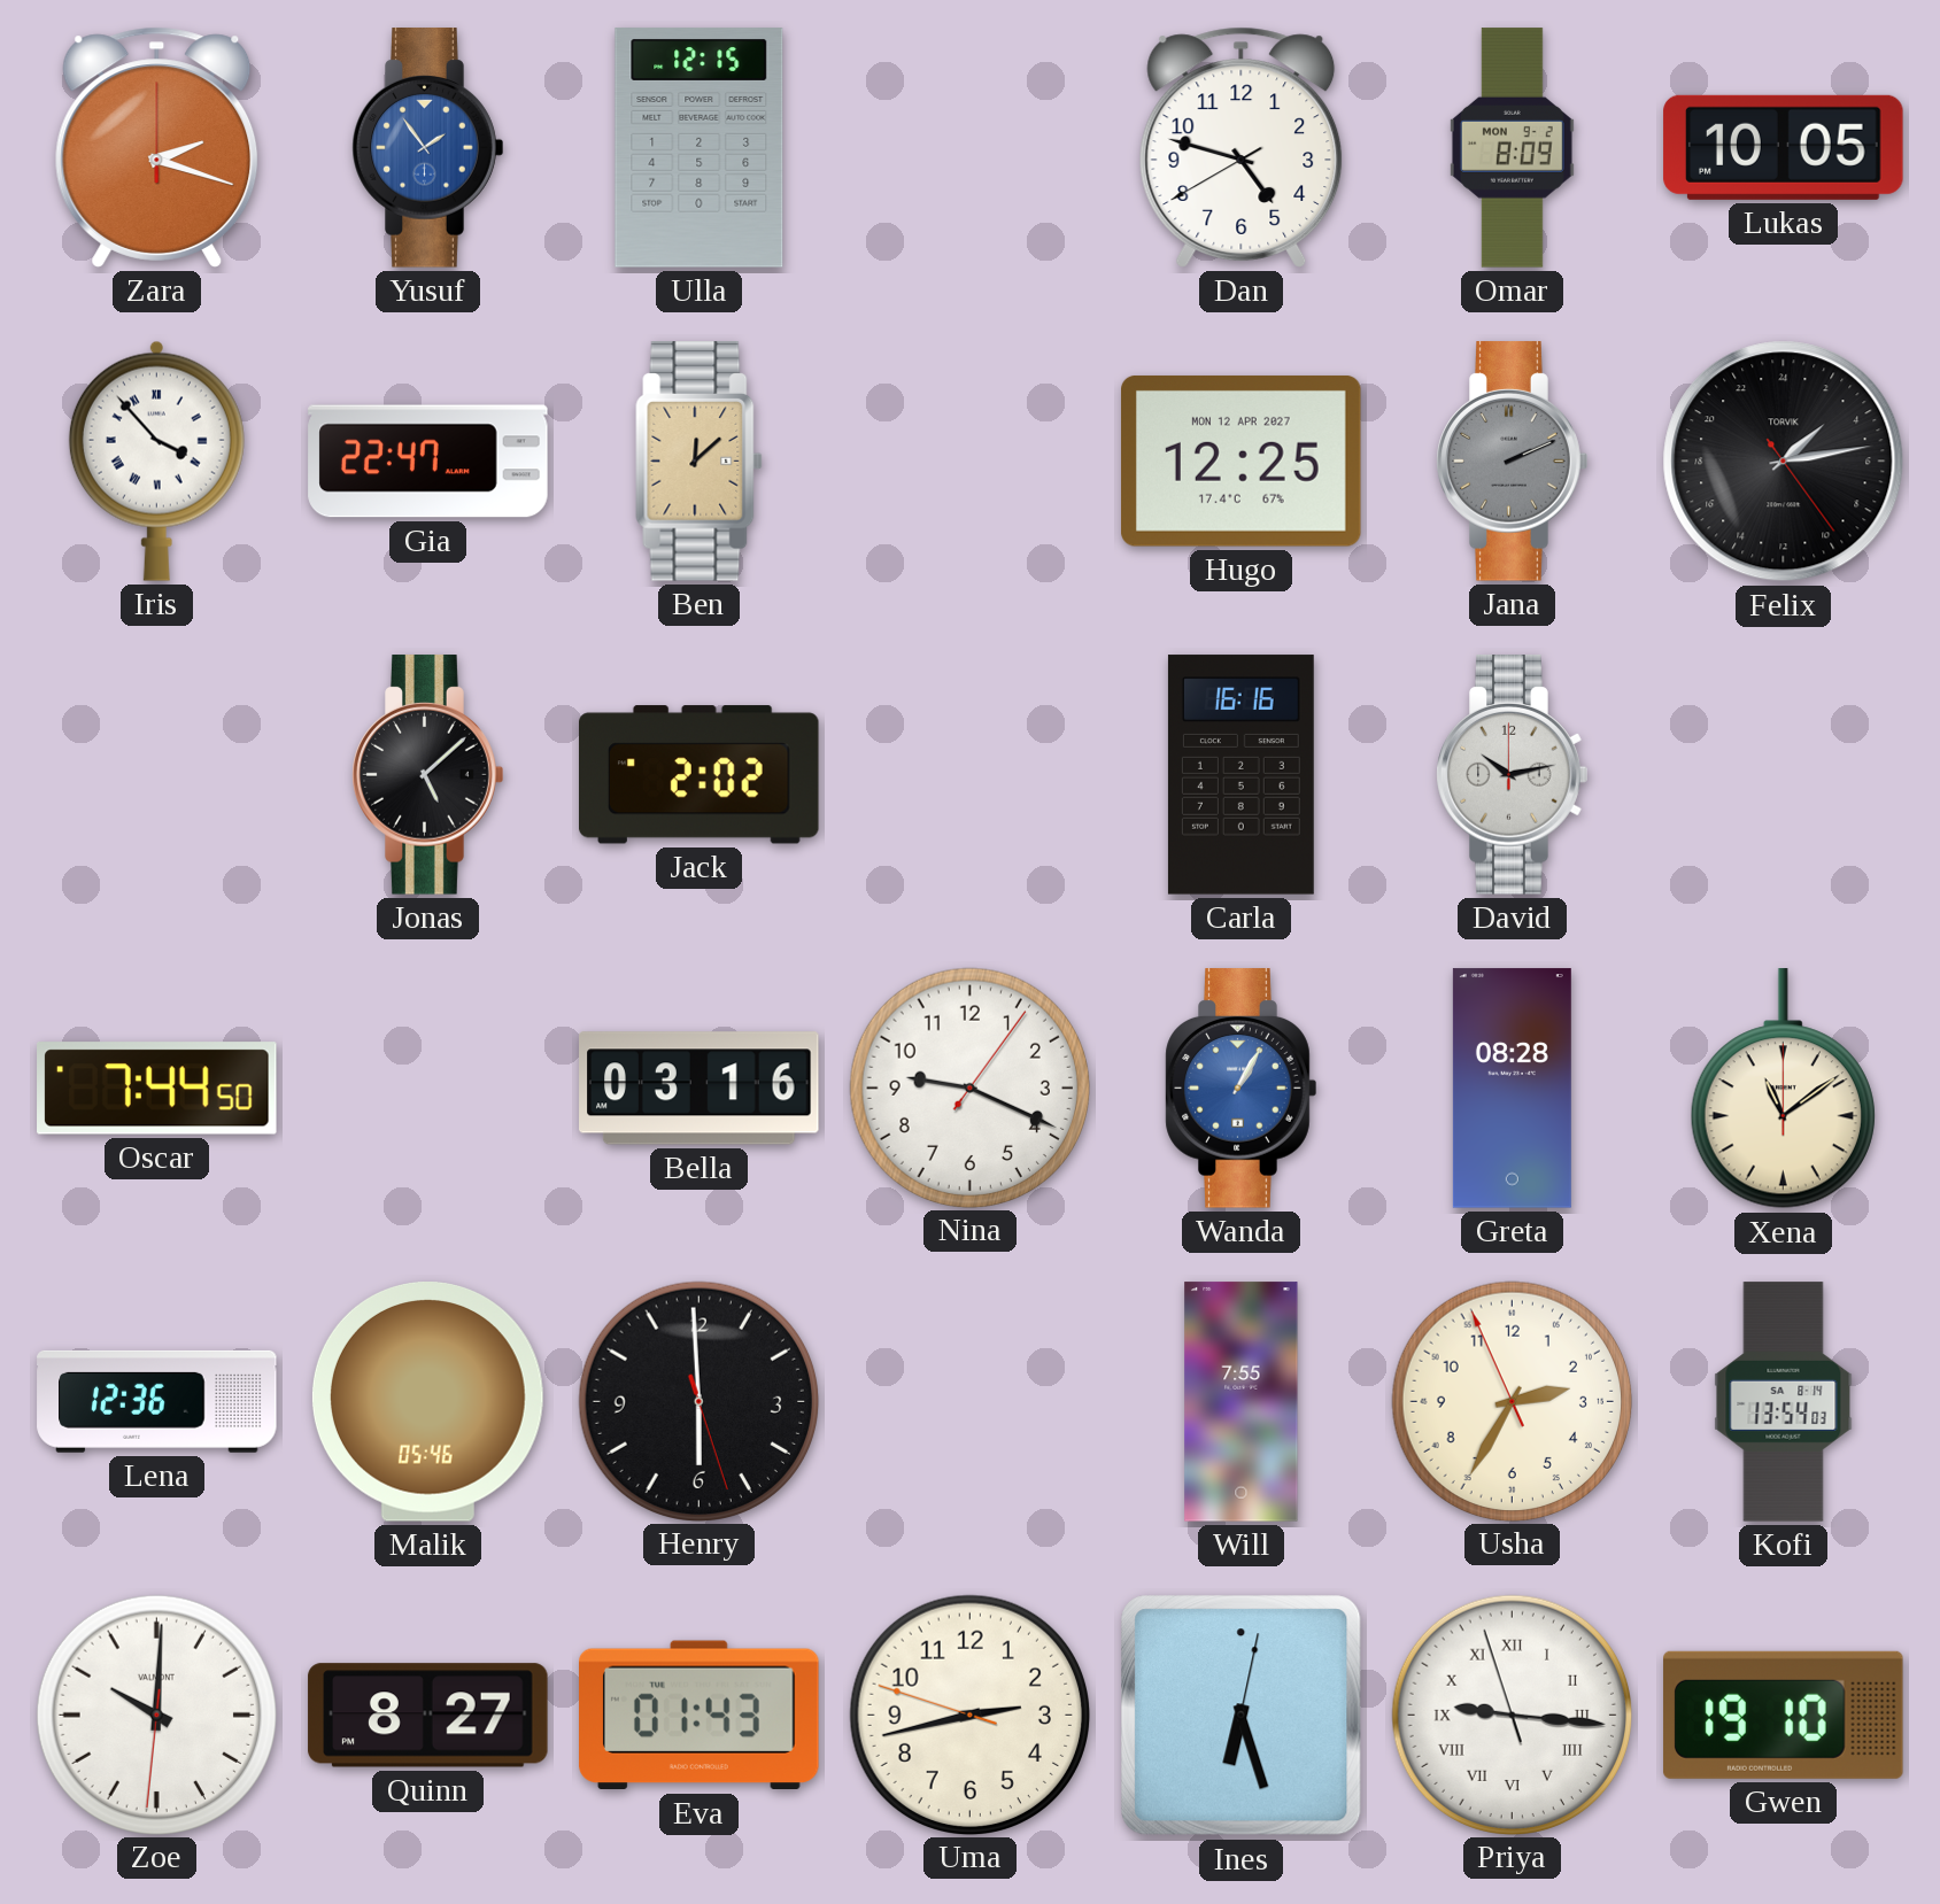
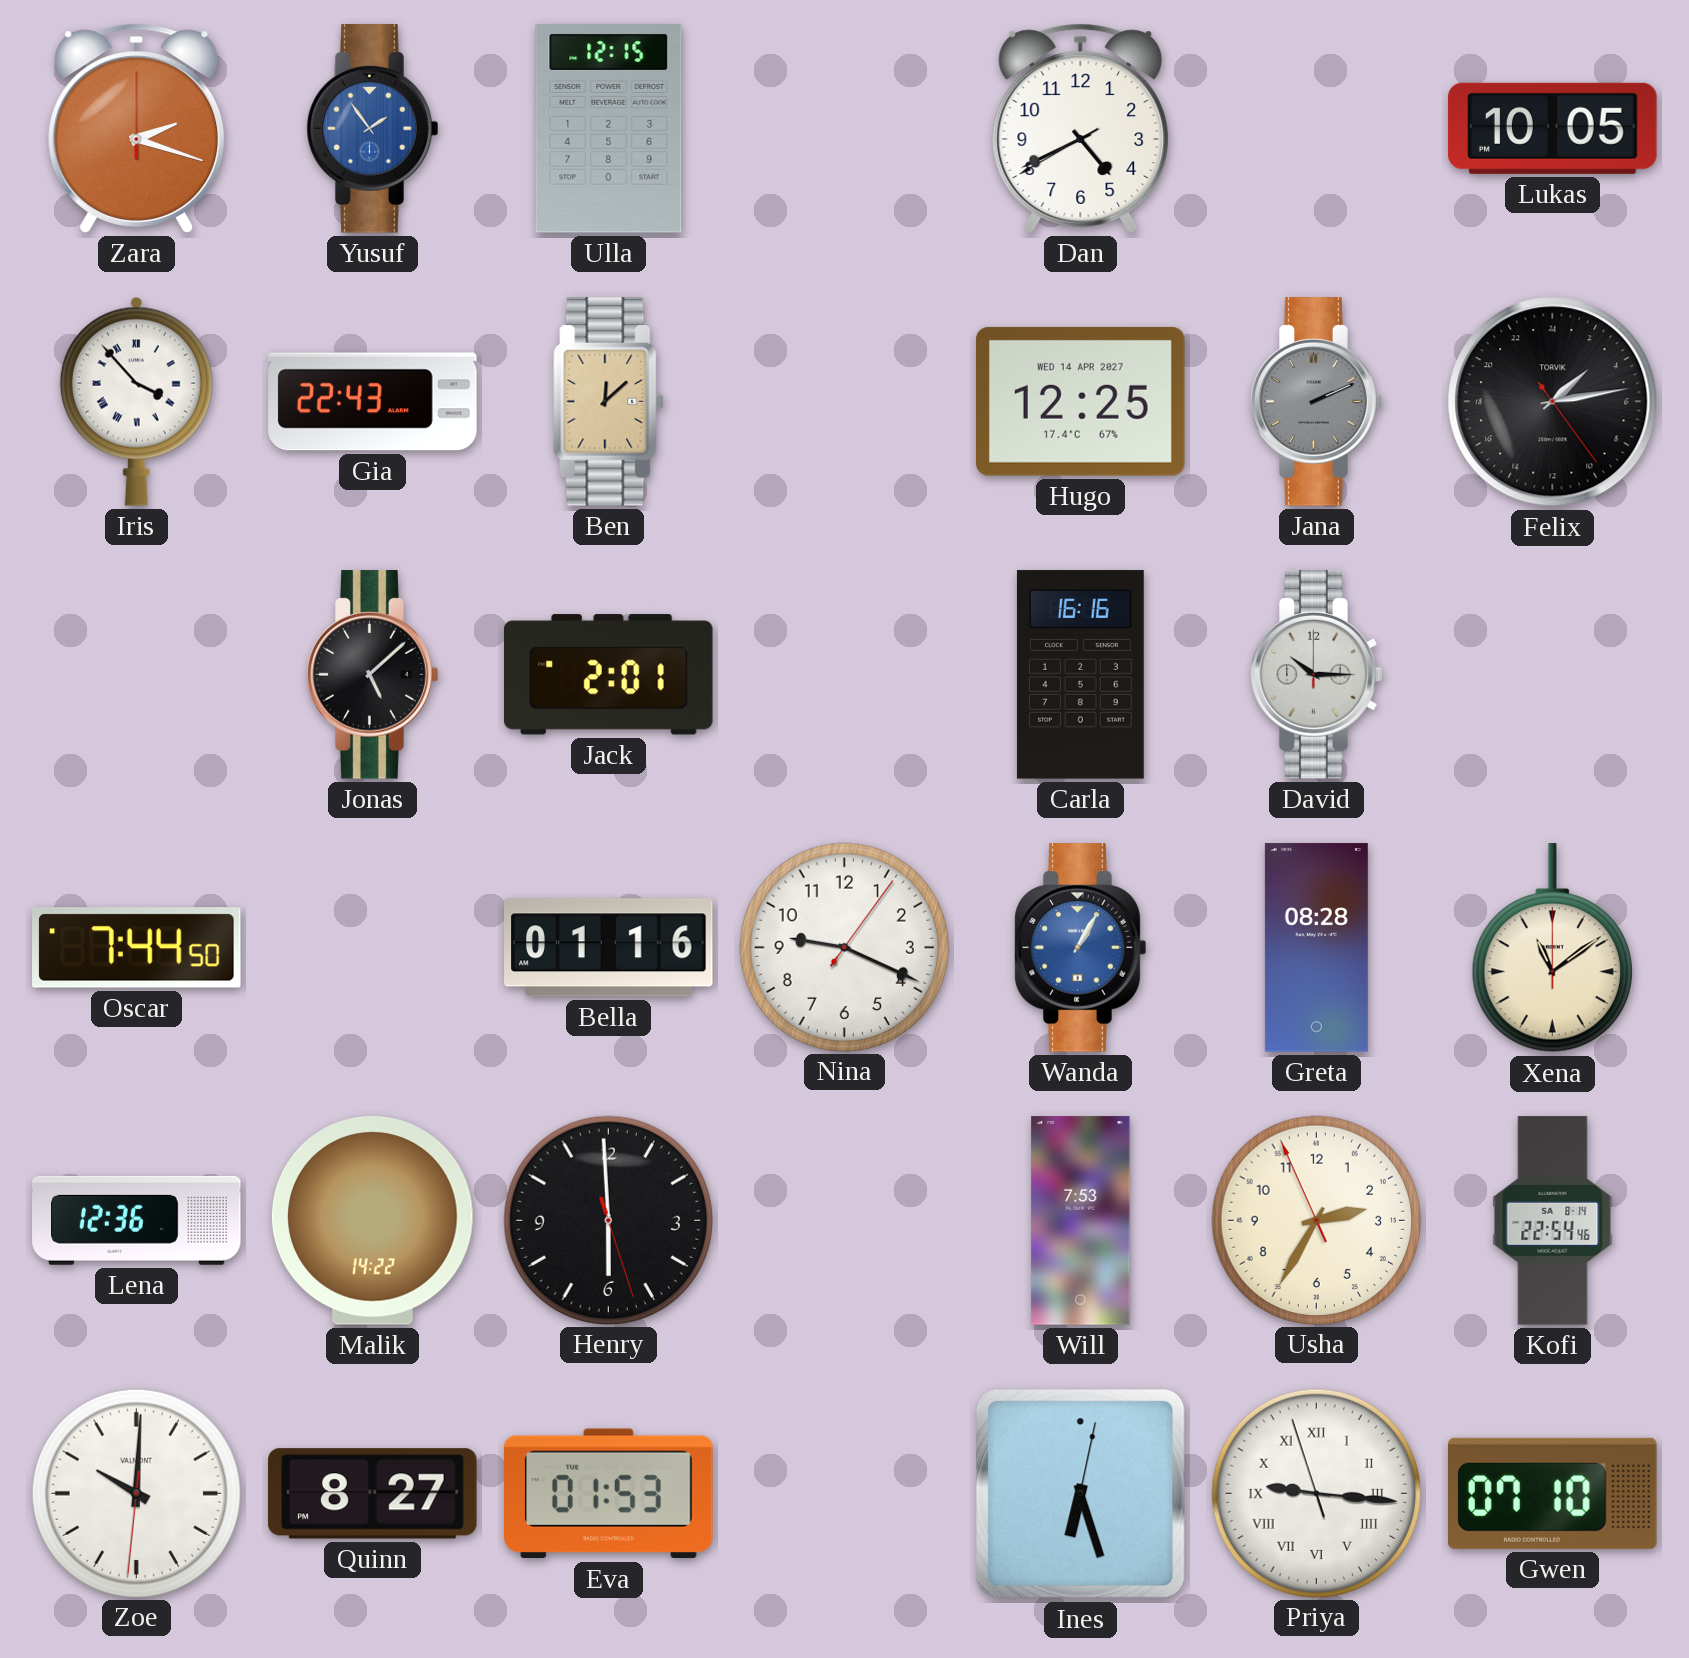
Dan: 4:47 -> 4:40
Omar: 8:09 -> none
Gia: 22:47 -> 22:43
Hugo date: MON 12 APR 2027 -> WED 14 APR 2027
Jack: 2:02 -> 2:01
David: 10:13 -> 10:15
Bella: 03:16 -> 01:16
Malik: 05:46 -> 14:22
Will: 7:55 -> 7:53
Kofi: 13:54 -> 22:54
Eva: 01:43 -> 01:53
Uma: 2:42 -> none
Gwen: 19:10 -> 07:10
